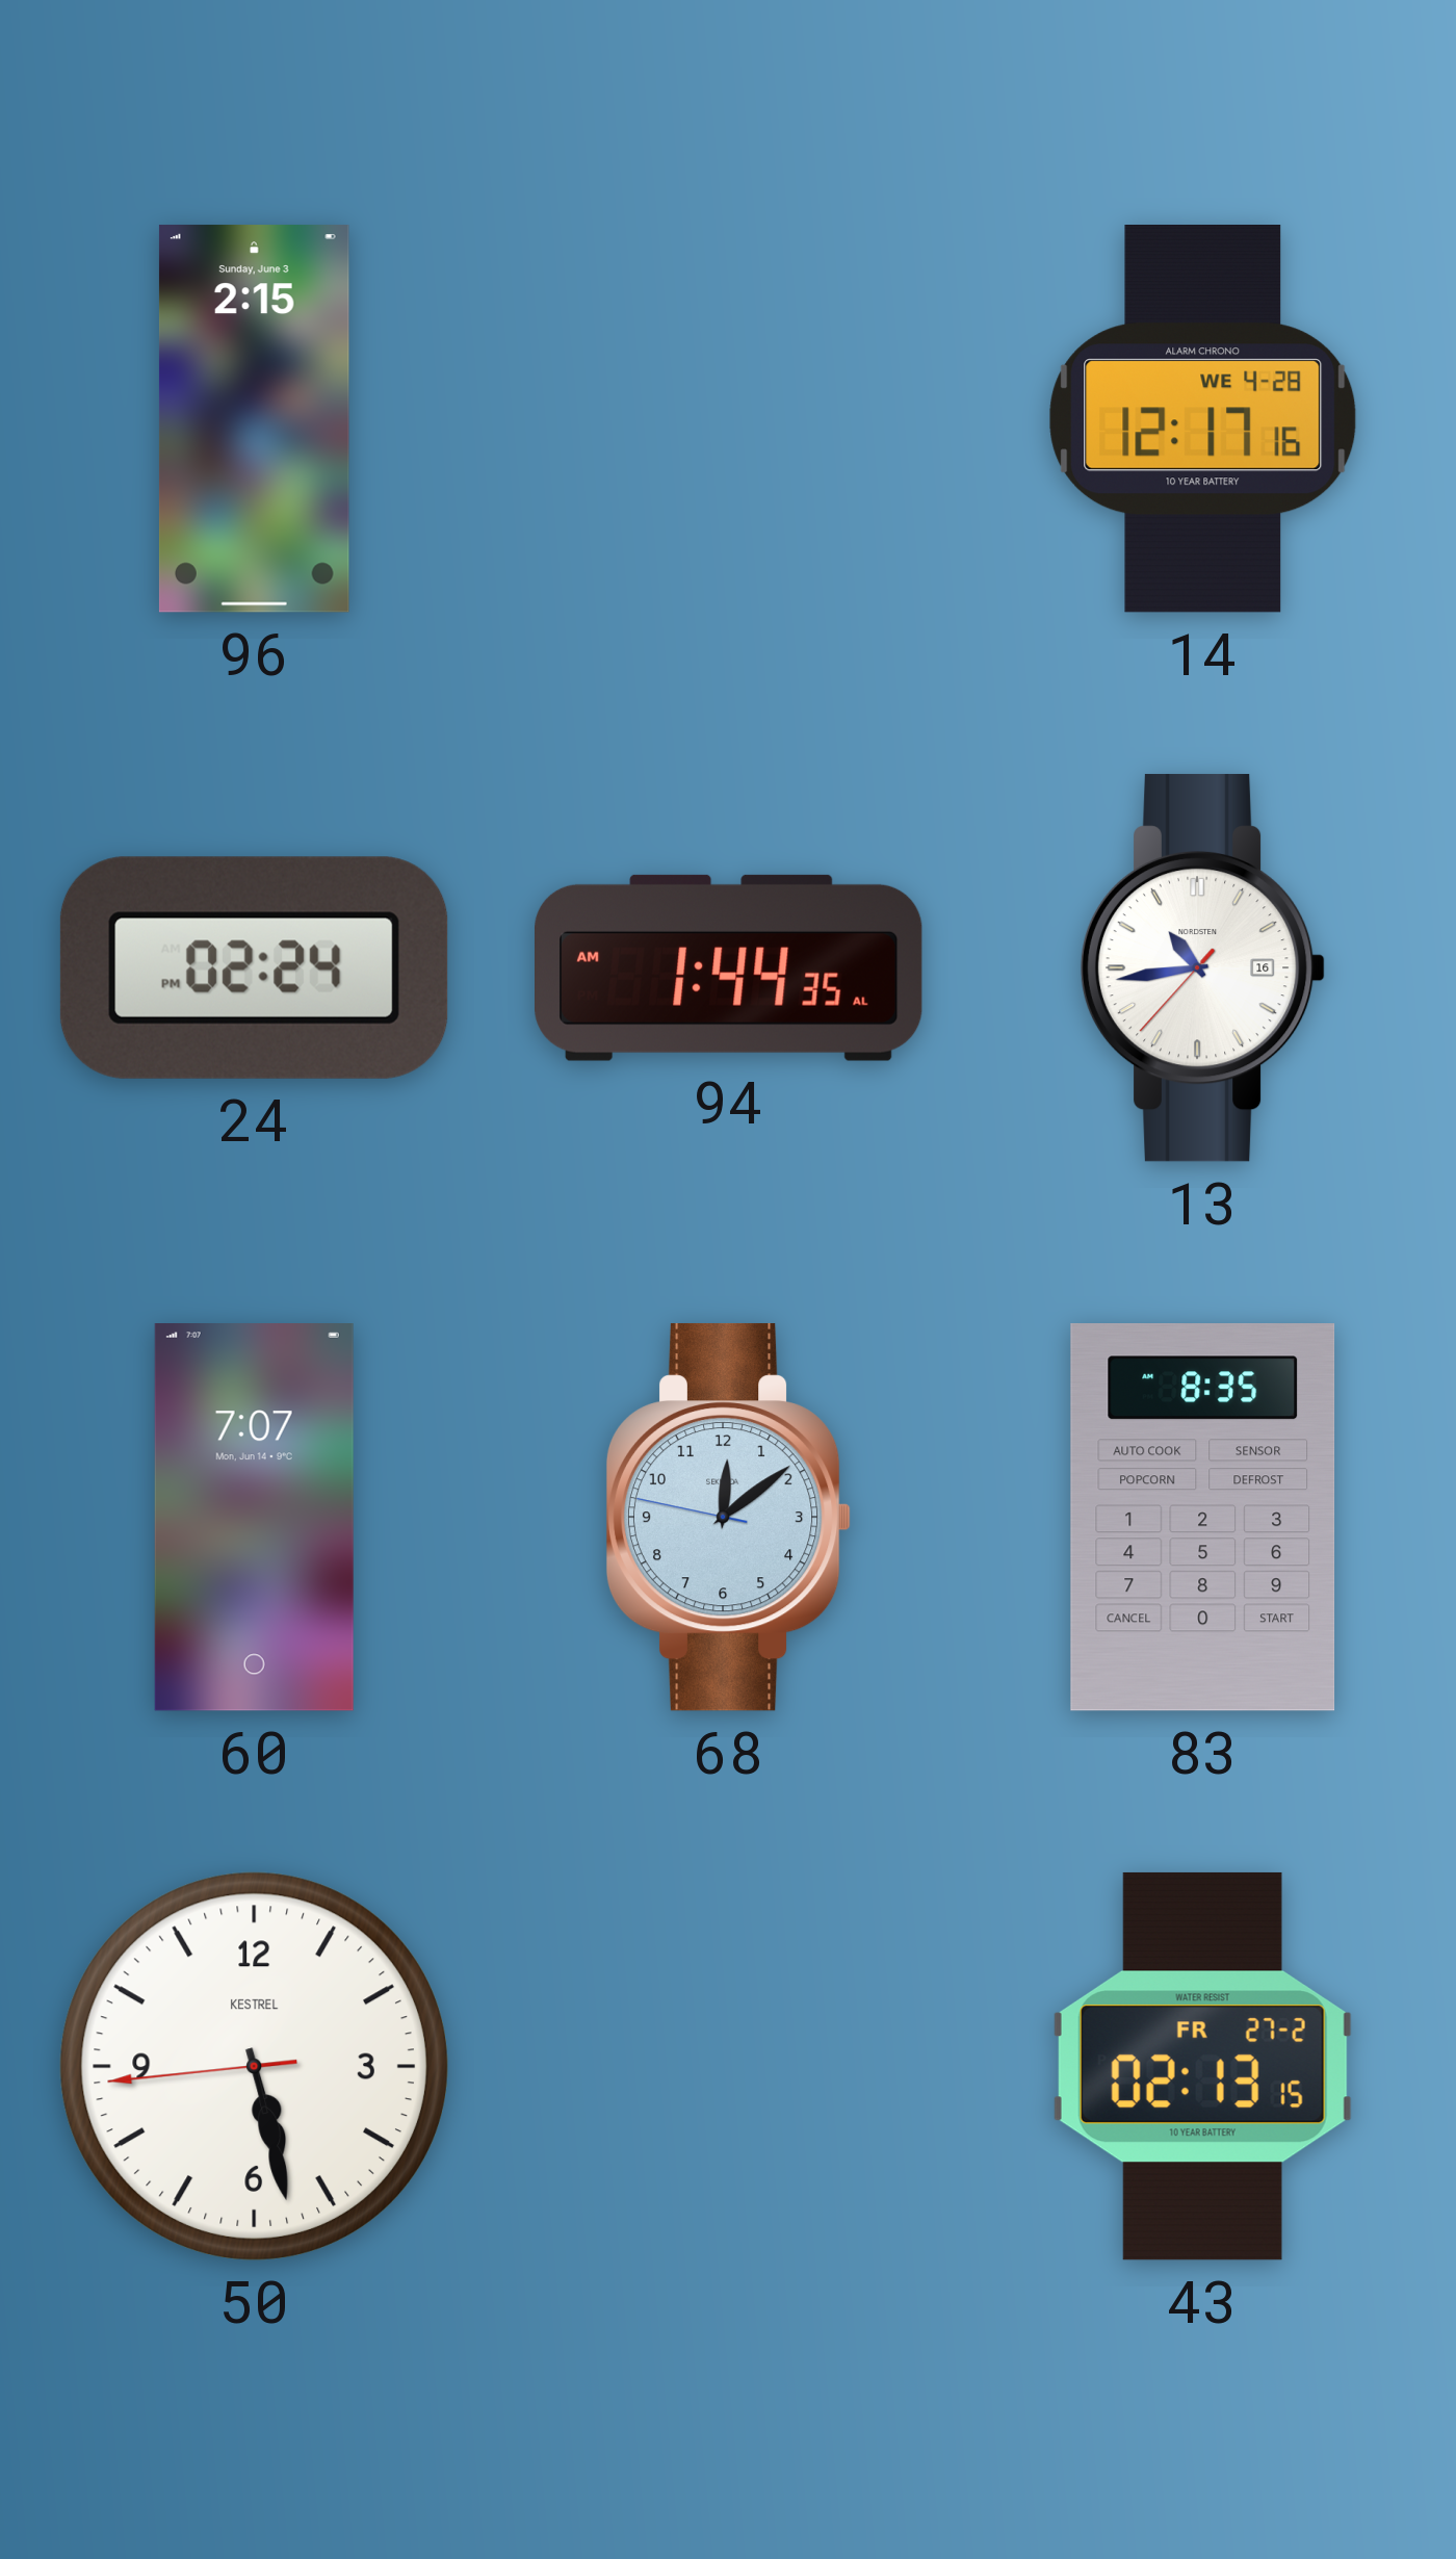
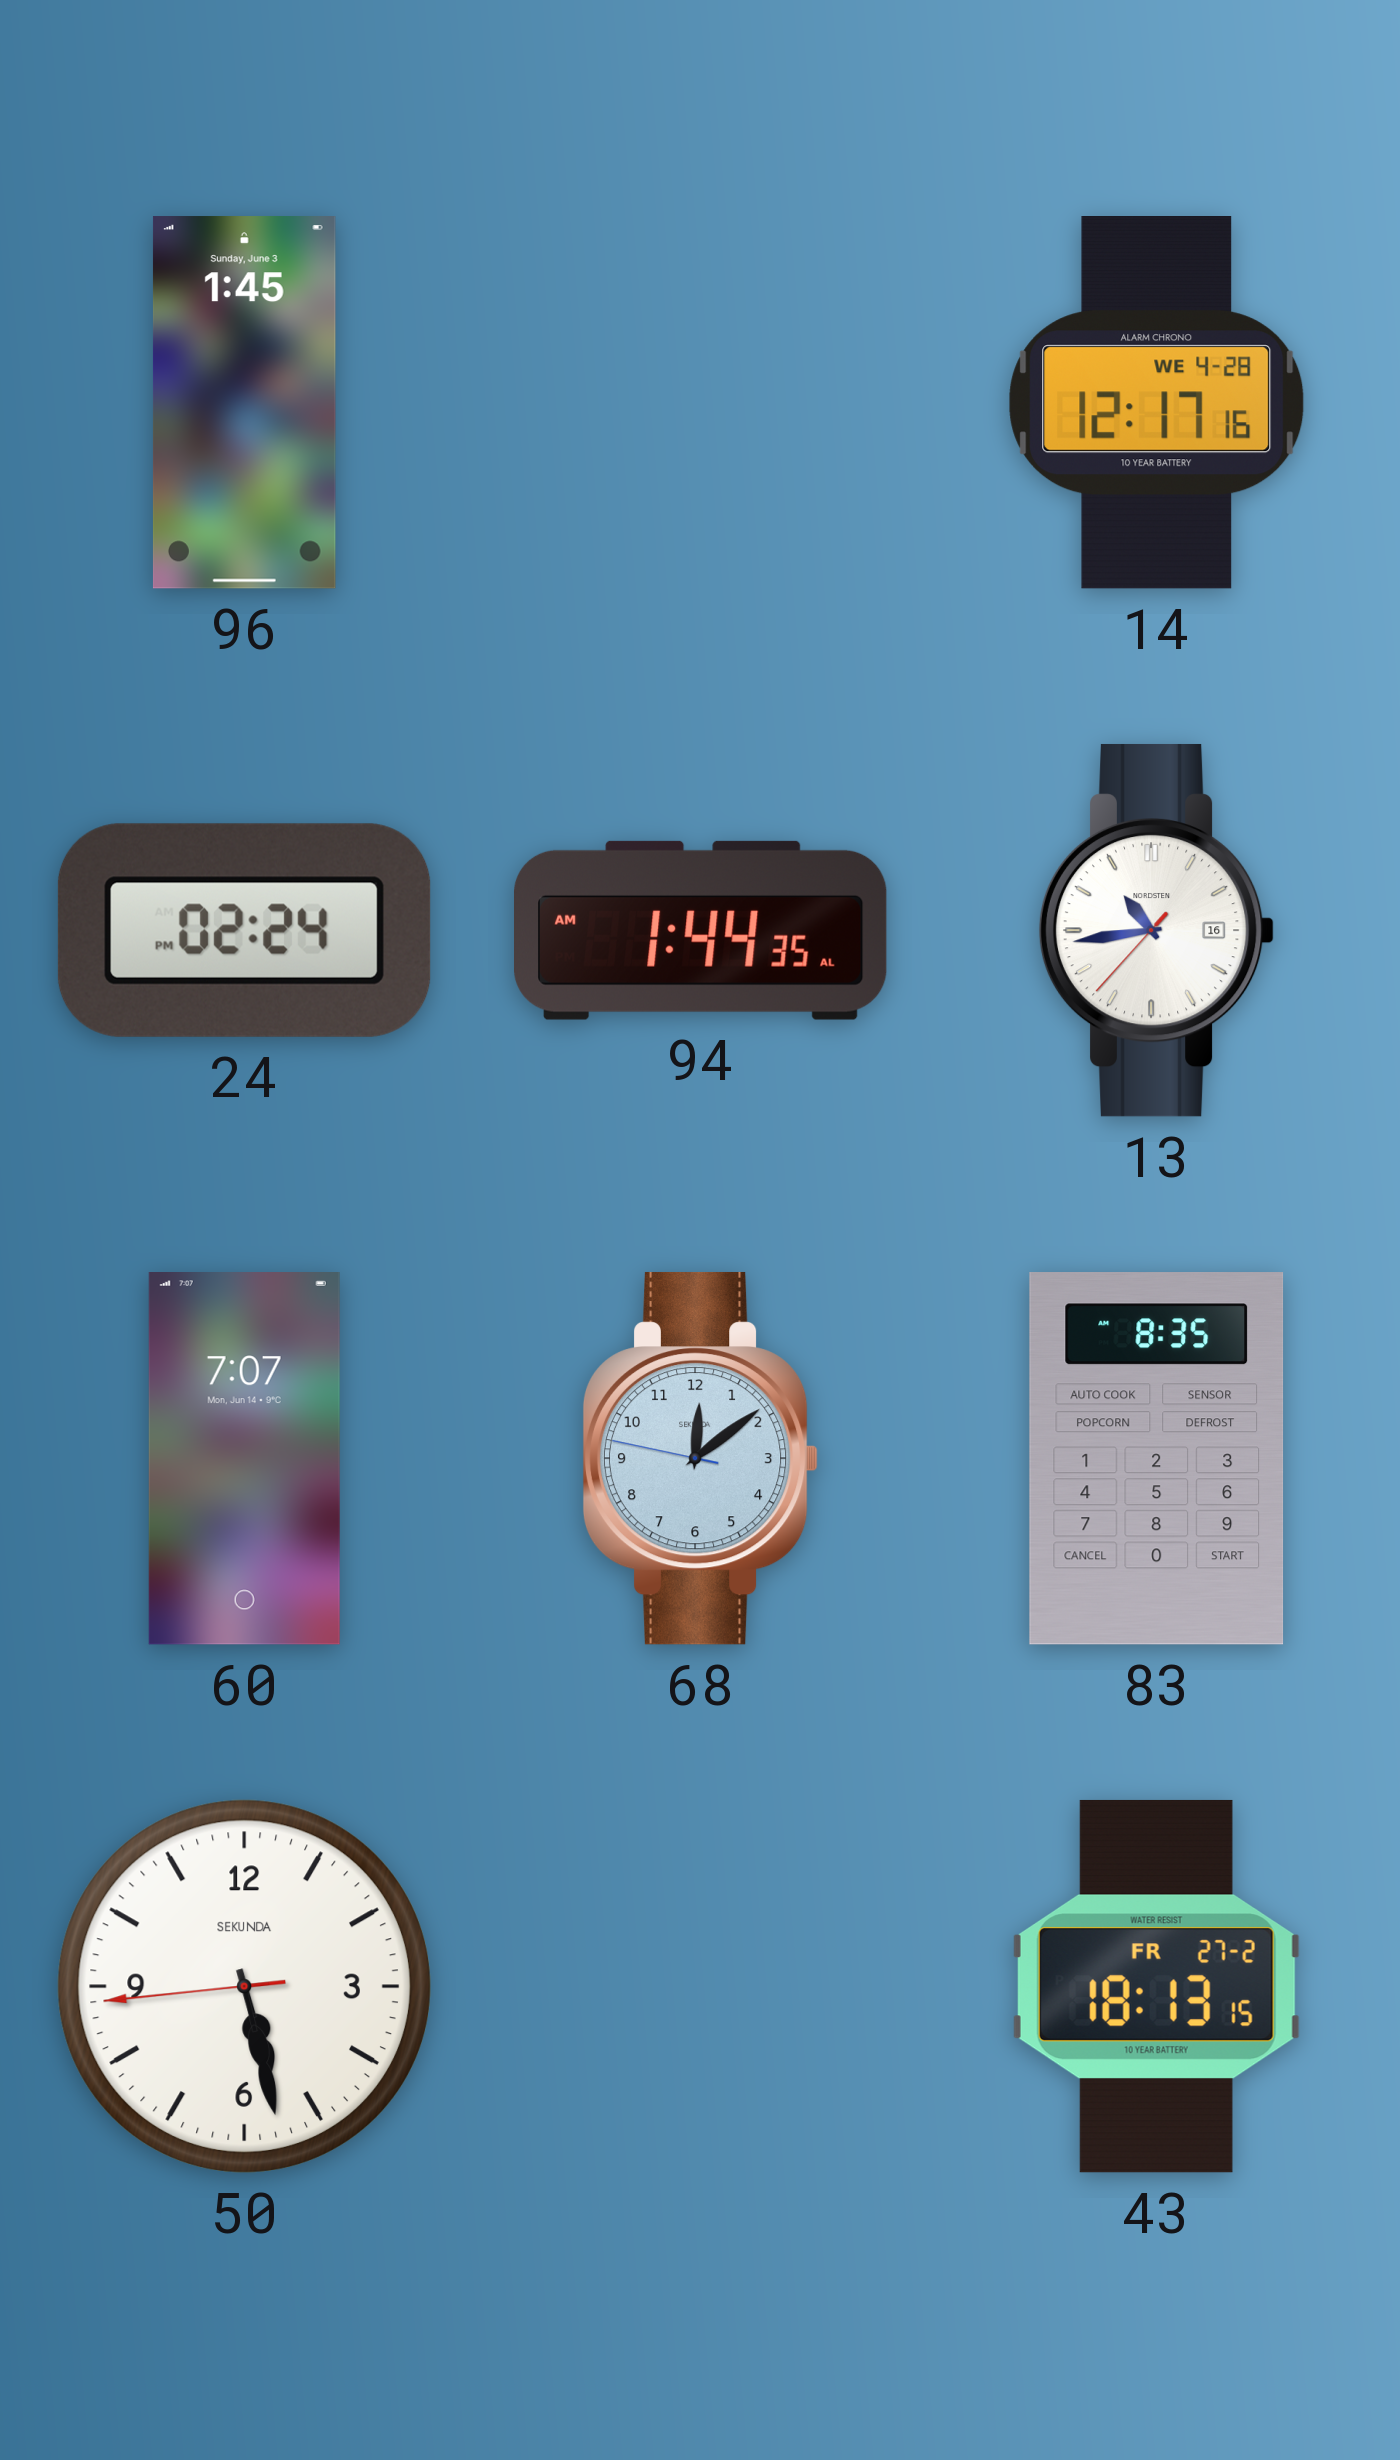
96: 2:15 -> 1:45
50 brand: KESTREL -> SEKUNDA
43: 02:13 -> 18:13
